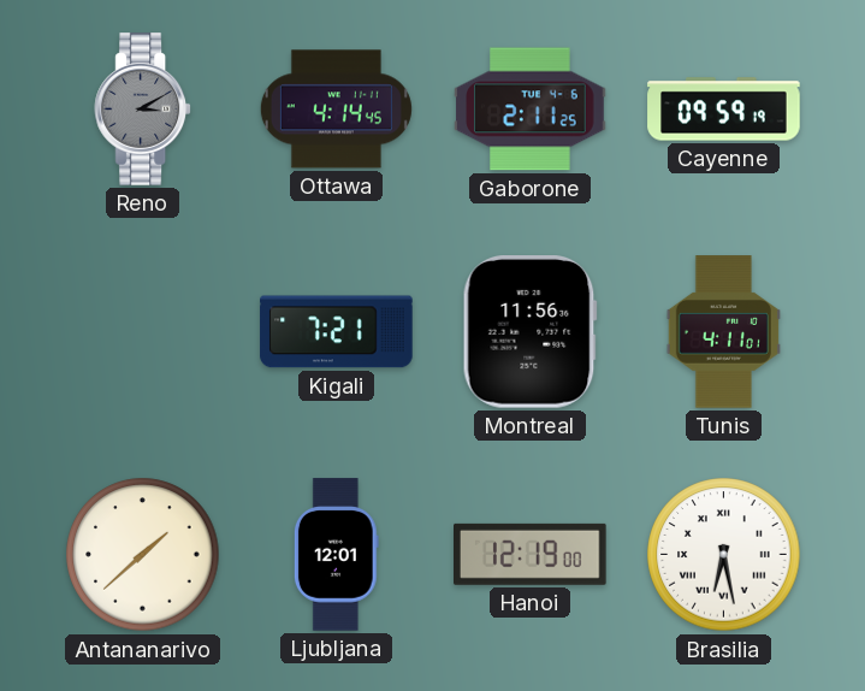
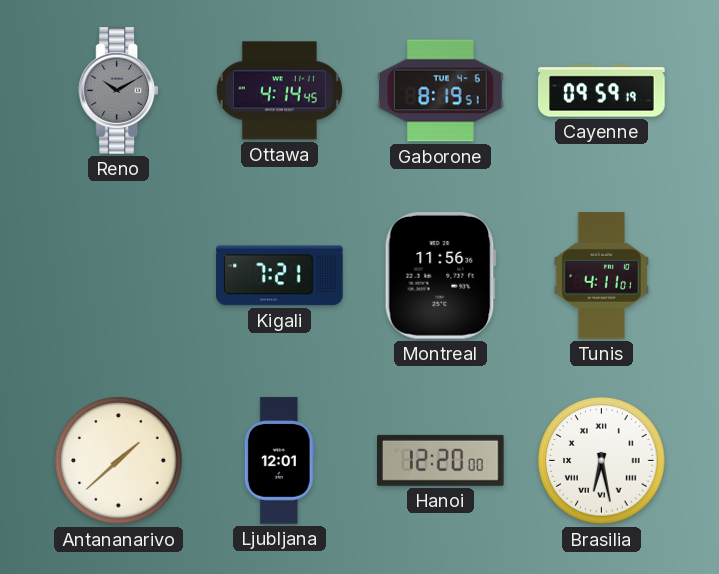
Reno: 3:10 -> 10:10
Gaborone: 2:11 -> 8:19
Hanoi: 12:19 -> 12:20
